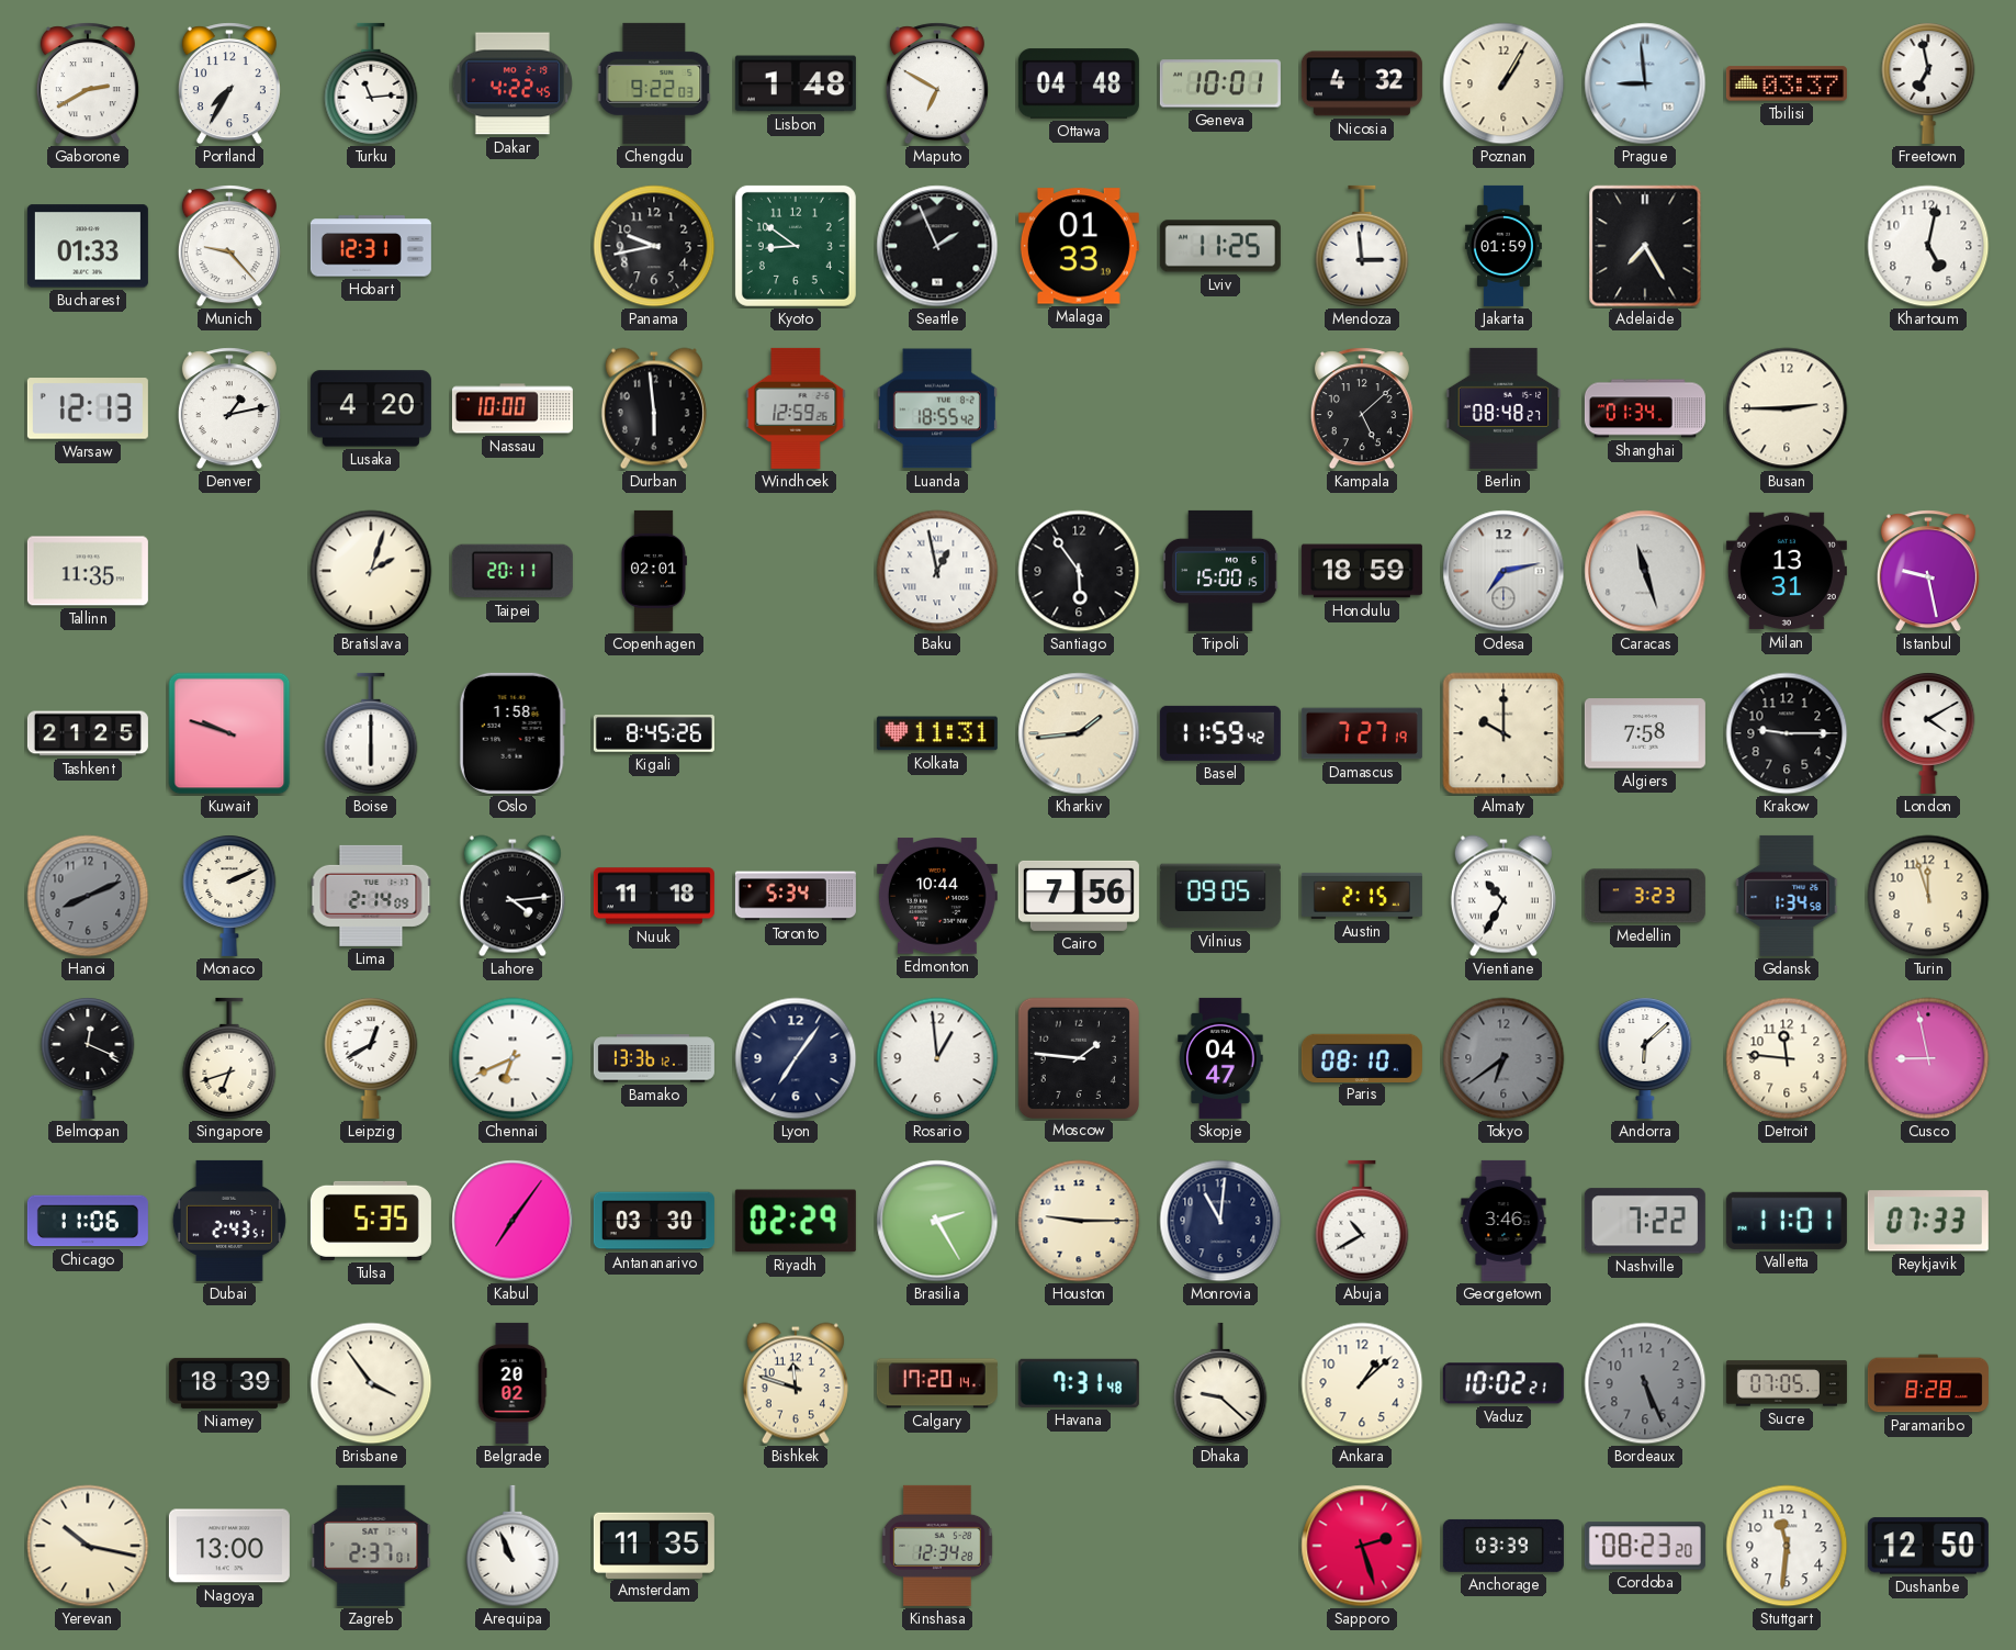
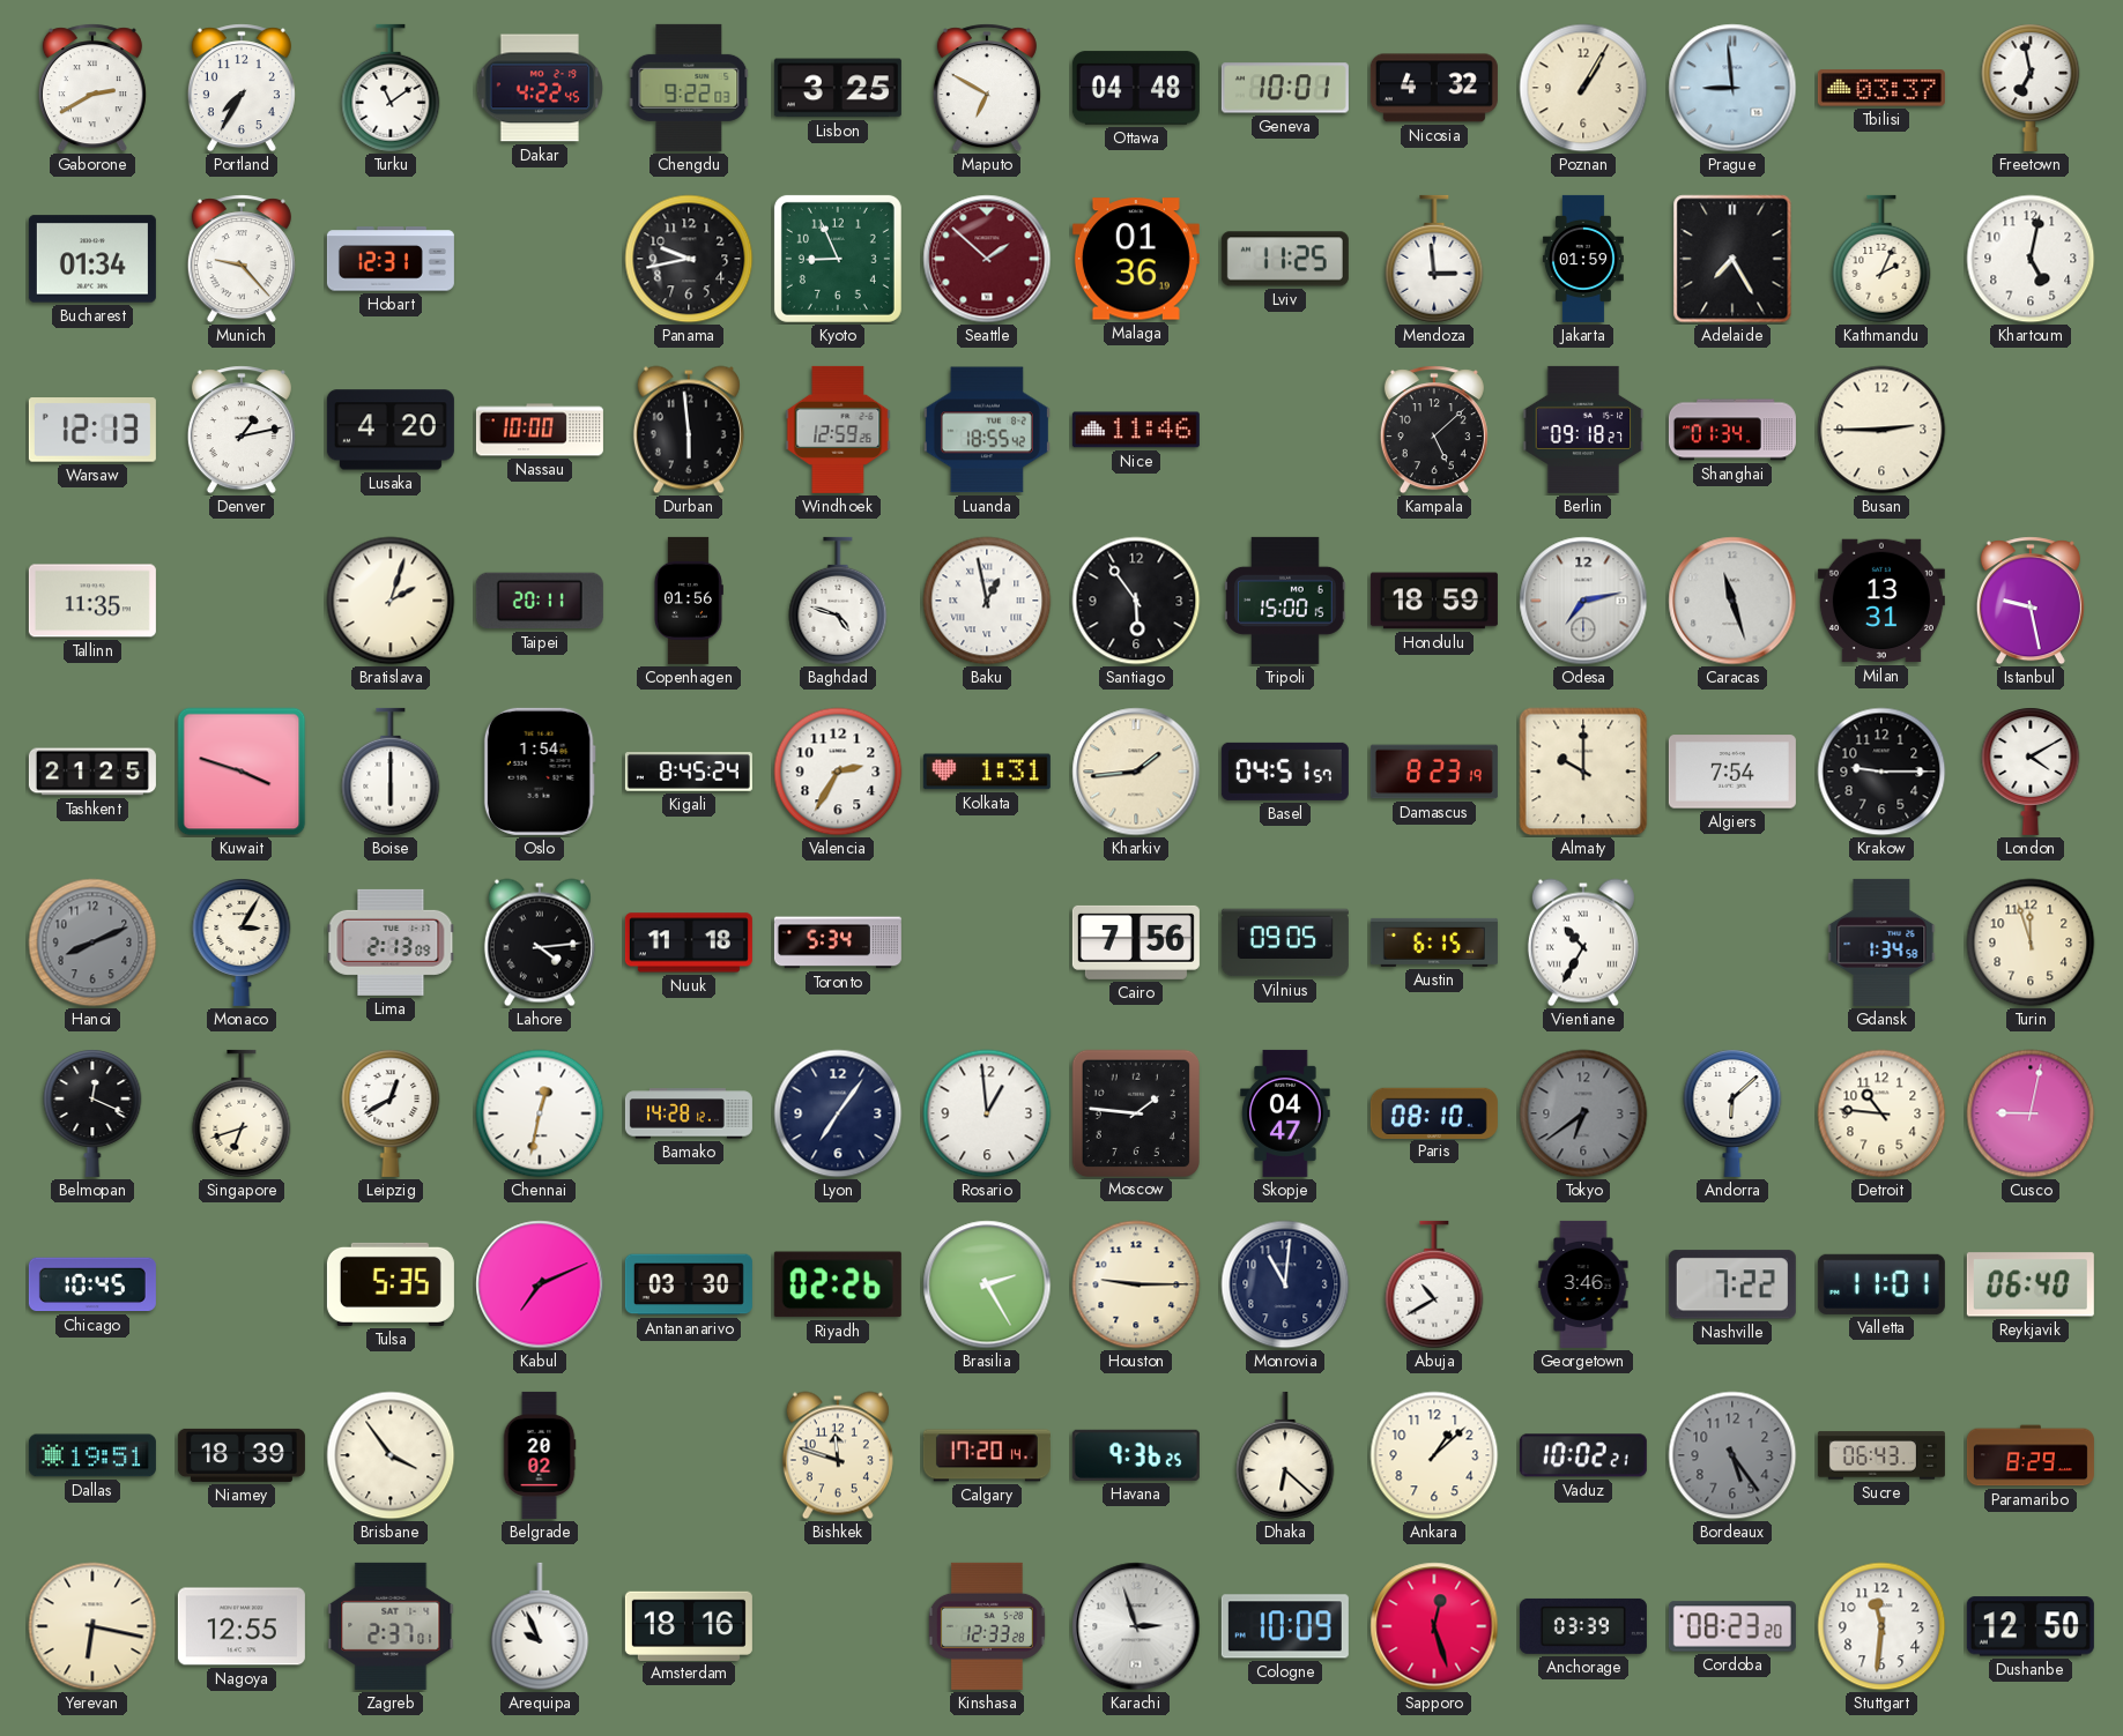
Turku: 11:14 -> 11:09
Lisbon: 1:48 -> 3:25
Bucharest: 01:33 -> 01:34
Kyoto: 8:51 -> 8:56
Seattle: 1:56 -> 1:52
Seattle dial: black -> burgundy
Malaga: 01:33 -> 01:36
Kathmandu: none -> 2:04
Nice: none -> 11:46
Berlin: 08:48 -> 09:18
Copenhagen: 02:01 -> 01:56
Baghdad: none -> 4:48
Kuwait: 9:48 -> 3:48
Oslo: 1:58 -> 1:54
Kigali: 8:45:26 -> 8:45:24
Valencia: none -> 2:35
Kolkata: 11:31 -> 1:31
Basel: 11:59 -> 04:51
Damascus: 7:27 -> 8:23
Algiers: 7:58 -> 7:54
Monaco: 2:11 -> 3:05
Lima: 2:14 -> 2:13
Edmonton: 10:44 -> none
Austin: 2:15 -> 6:15
Medellin: 3:23 -> none
Chennai: 6:41 -> 12:32
Bamako: 13:36 -> 14:28
Detroit: 11:46 -> 10:46
Cusco: 8:58 -> 9:02
Chicago: 11:06 -> 10:45
Dubai: 2:43 -> none
Kabul: 7:06 -> 7:11
Riyadh: 02:29 -> 02:26
Reykjavik: 07:33 -> 06:40
Dallas: none -> 19:51
Havana: 7:31 -> 9:36
Dhaka: 9:22 -> 6:22
Bordeaux: 5:26 -> 5:24
Sucre: 07:05 -> 06:43
Paramaribo: 8:28 -> 8:29
Yerevan: 10:17 -> 6:17
Nagoya: 13:00 -> 12:55
Arequipa: 10:56 -> 9:56
Amsterdam: 11:35 -> 18:16
Kinshasa: 12:34 -> 12:33
Karachi: none -> 2:57
Cologne: none -> 10:09
Sapporo: 2:27 -> 12:27
